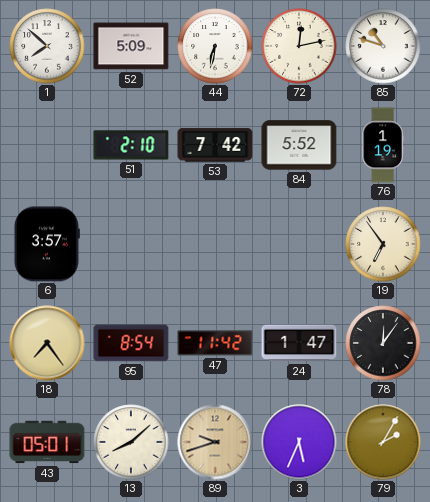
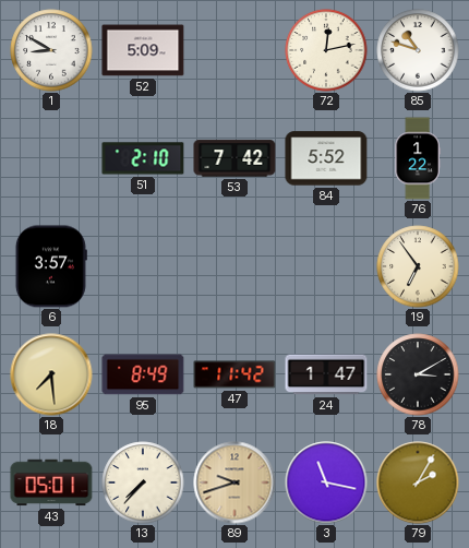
1: 7:52 -> 8:50
44: 6:32 -> none
76: 1:19 -> 1:22
18: 7:24 -> 7:29
95: 8:54 -> 8:49
78: 12:06 -> 3:10
13: 8:08 -> 7:37
3: 5:34 -> 11:17
